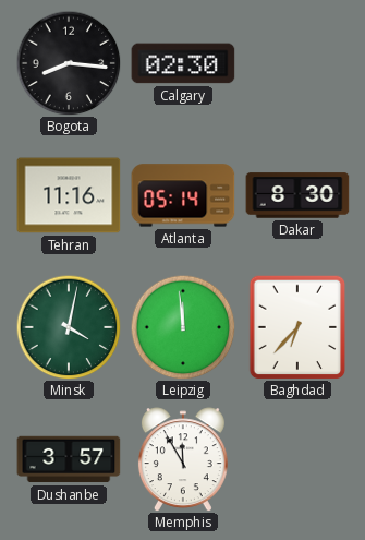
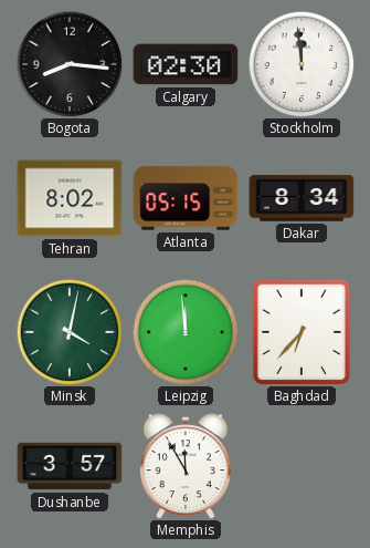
Stockholm: none -> 11:59
Tehran: 11:16 -> 8:02
Atlanta: 05:14 -> 05:15
Dakar: 8:30 -> 8:34
